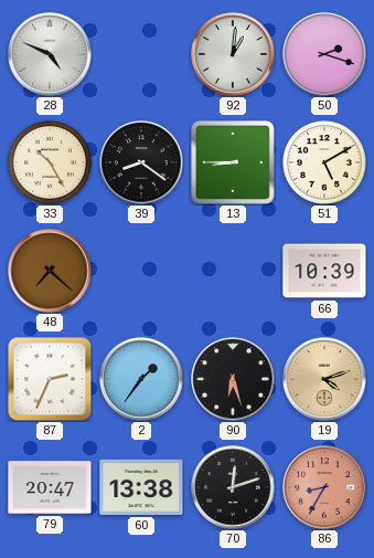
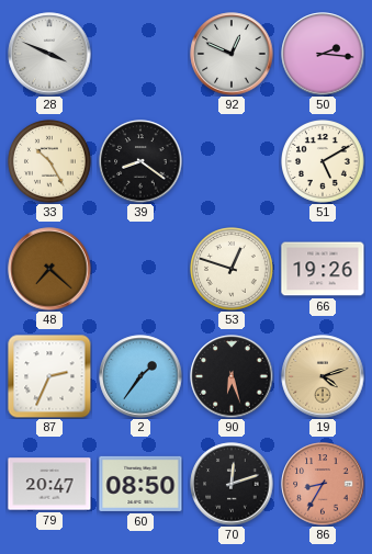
28: 4:49 -> 3:49
92: 1:01 -> 12:49
50: 2:18 -> 2:16
13: 8:45 -> none
53: none -> 12:48
66: 10:39 -> 19:26
60: 13:38 -> 08:50
